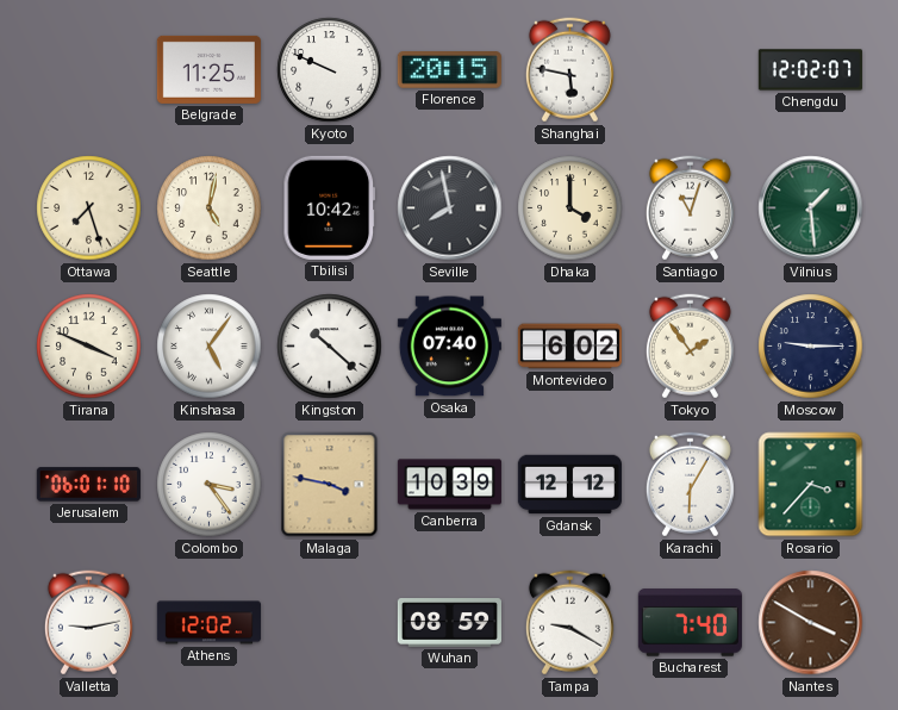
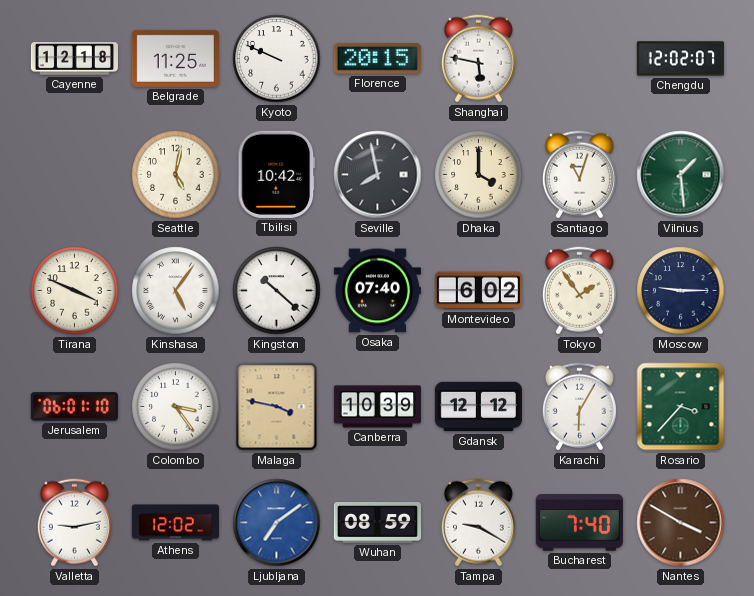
Cayenne: none -> 12:18
Ottawa: 7:27 -> none
Ljubljana: none -> 7:09
